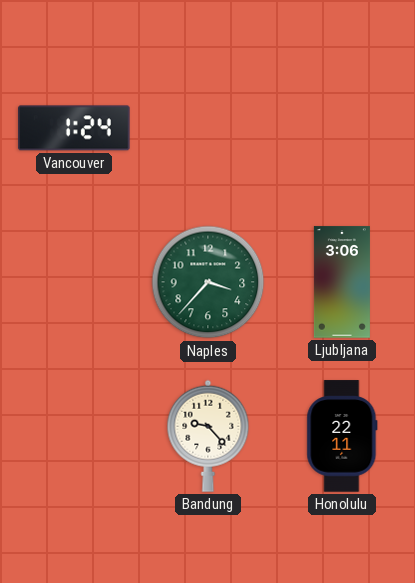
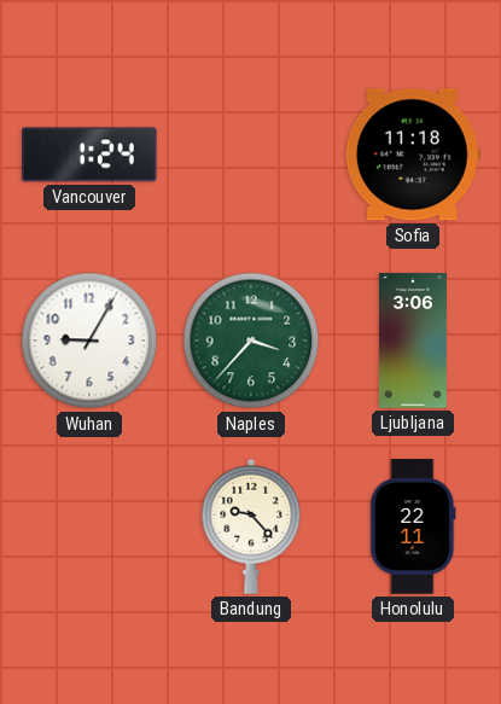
Sofia: none -> 11:18
Wuhan: none -> 9:05
